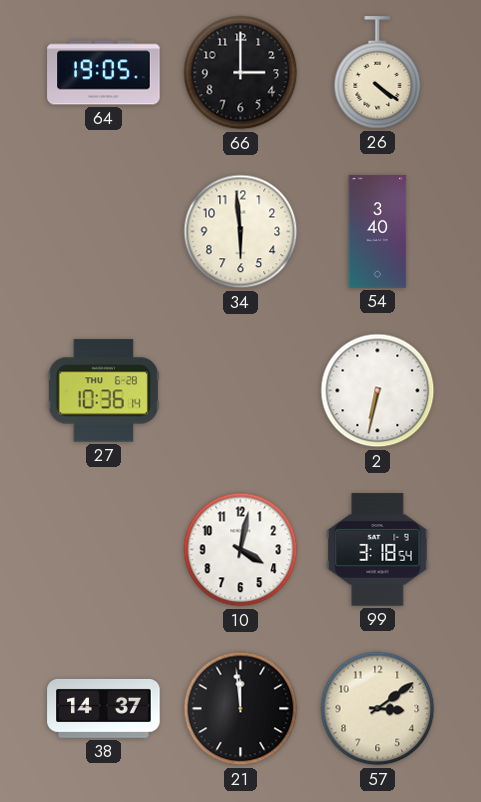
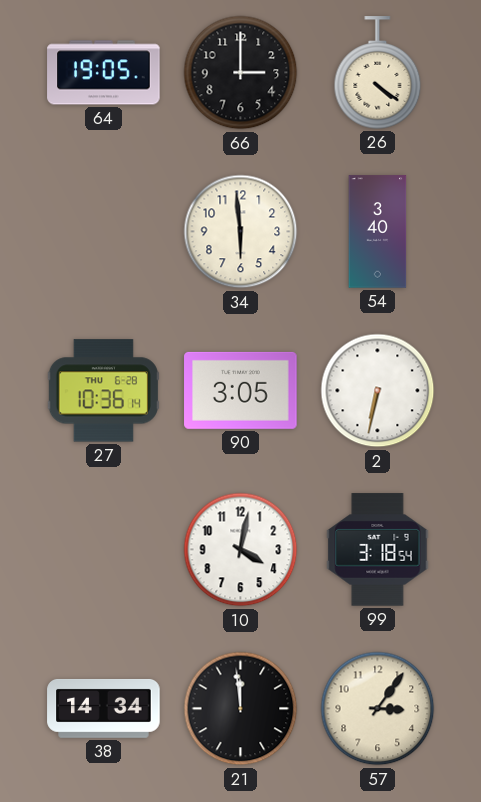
90: none -> 3:05
38: 14:37 -> 14:34
57: 3:09 -> 3:06
